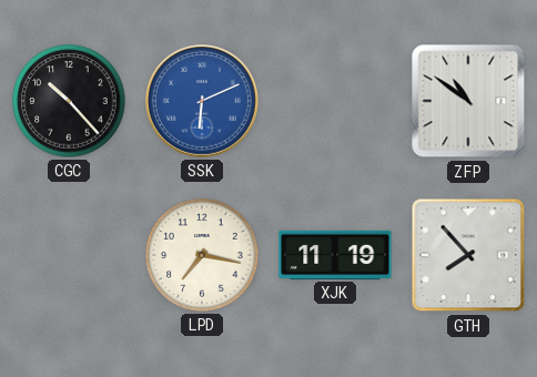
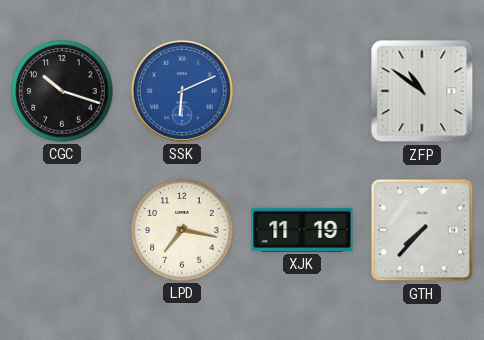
CGC: 10:23 -> 10:18
GTH: 7:53 -> 7:37
